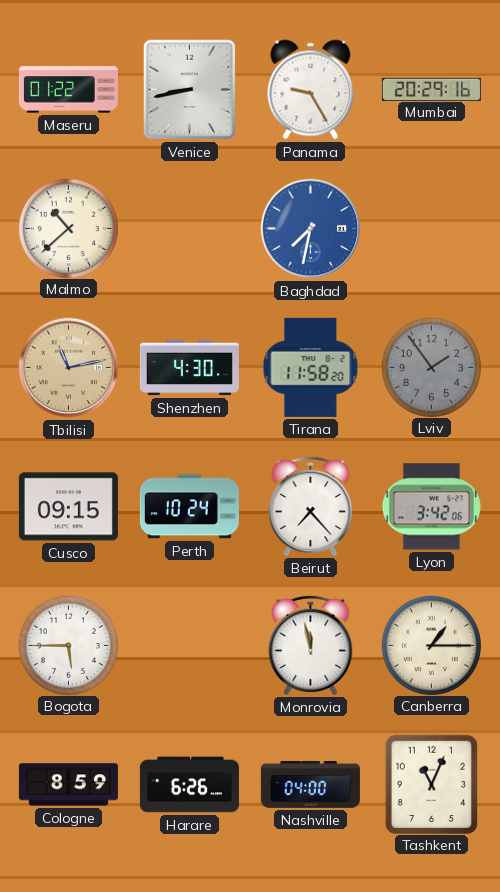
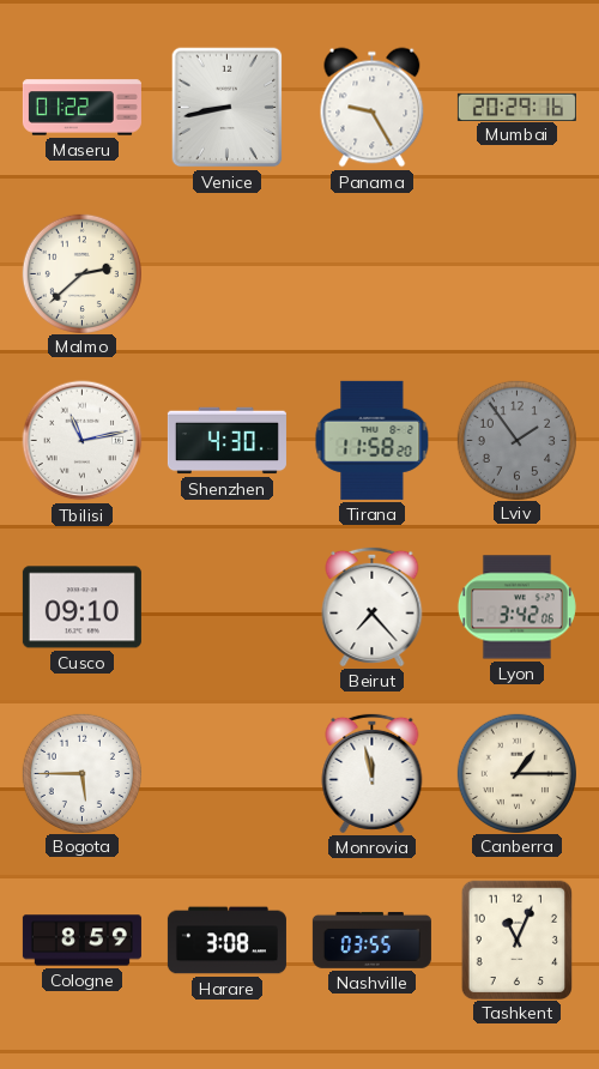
Malmo: 10:38 -> 2:38
Baghdad: 7:32 -> none
Tbilisi dial: champagne -> white
Cusco: 09:15 -> 09:10
Perth: 10:24 -> none
Harare: 6:26 -> 3:08
Nashville: 04:00 -> 03:55
